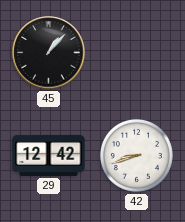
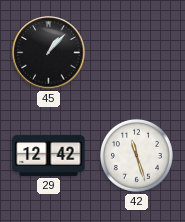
42: 8:42 -> 11:27
